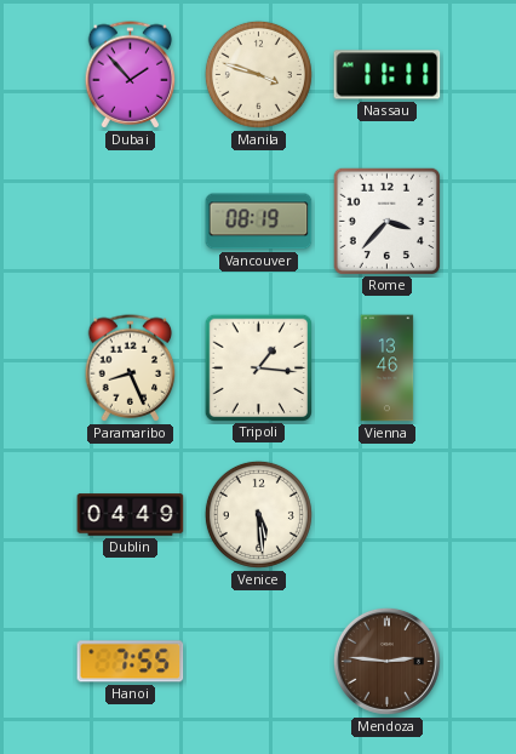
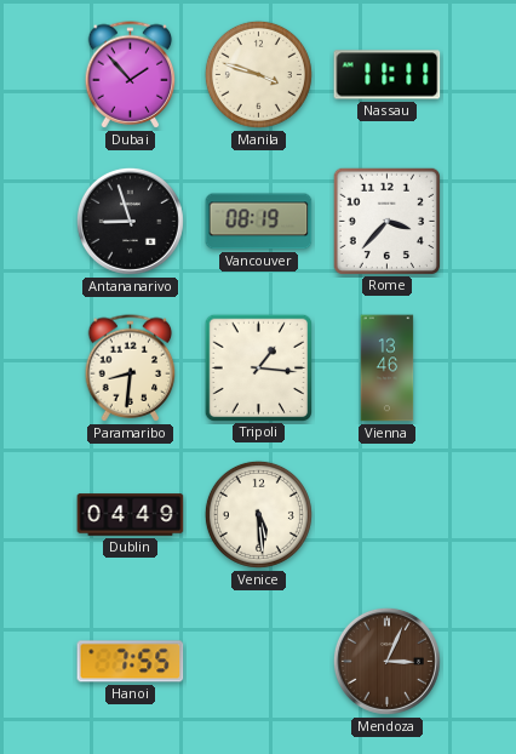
Antananarivo: none -> 8:57
Paramaribo: 8:26 -> 8:31
Mendoza: 2:46 -> 3:04
